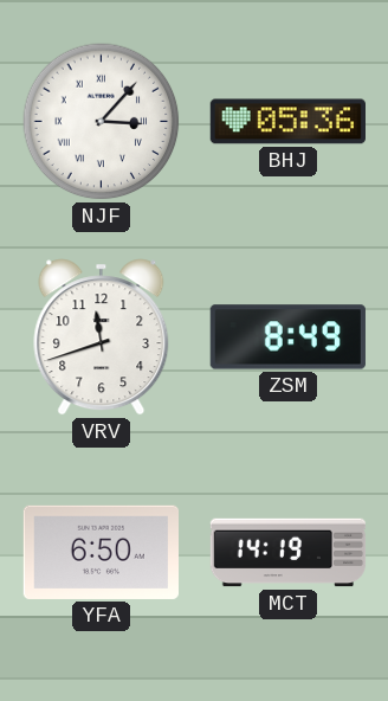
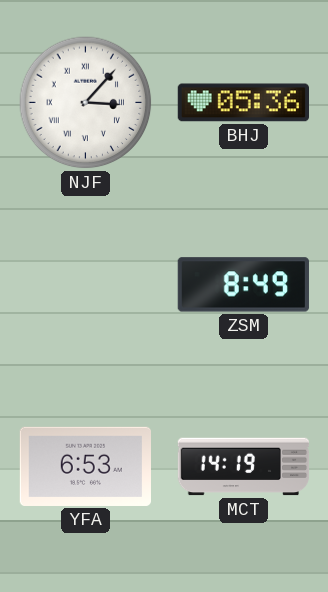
VRV: 11:42 -> none
YFA: 6:50 -> 6:53
